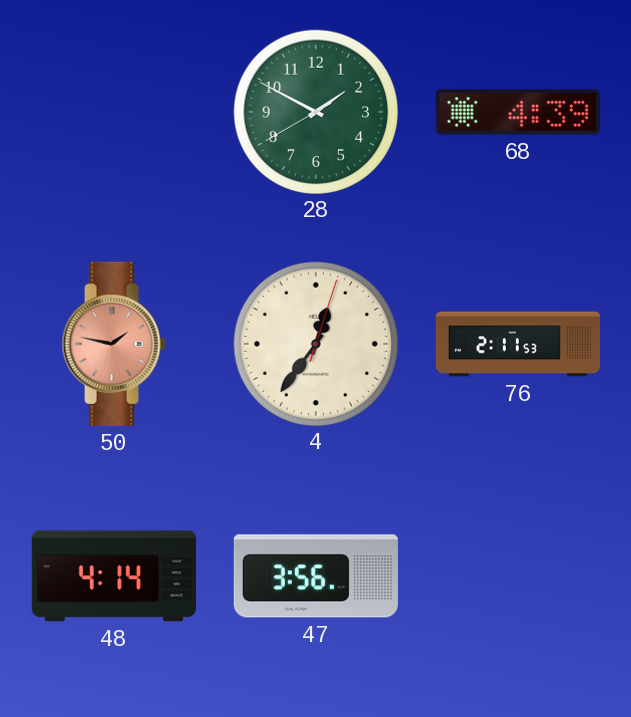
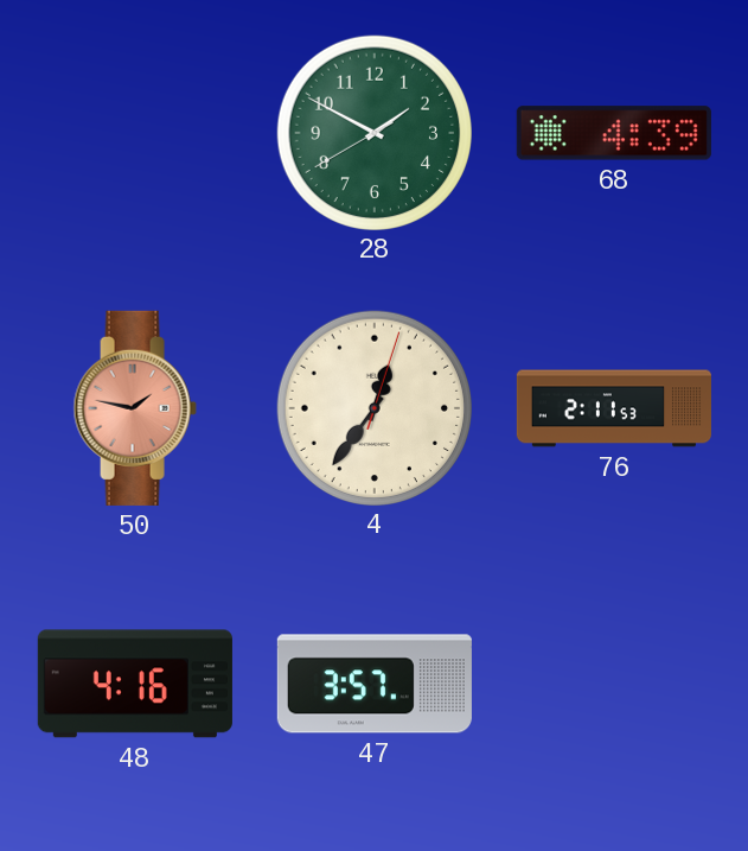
48: 4:14 -> 4:16
47: 3:56 -> 3:57
